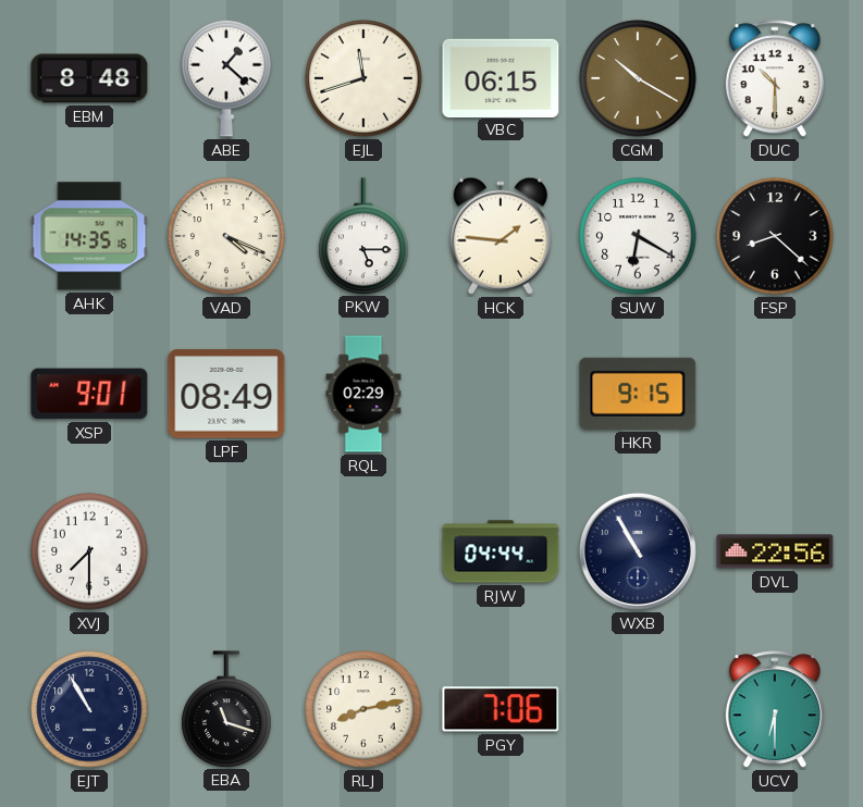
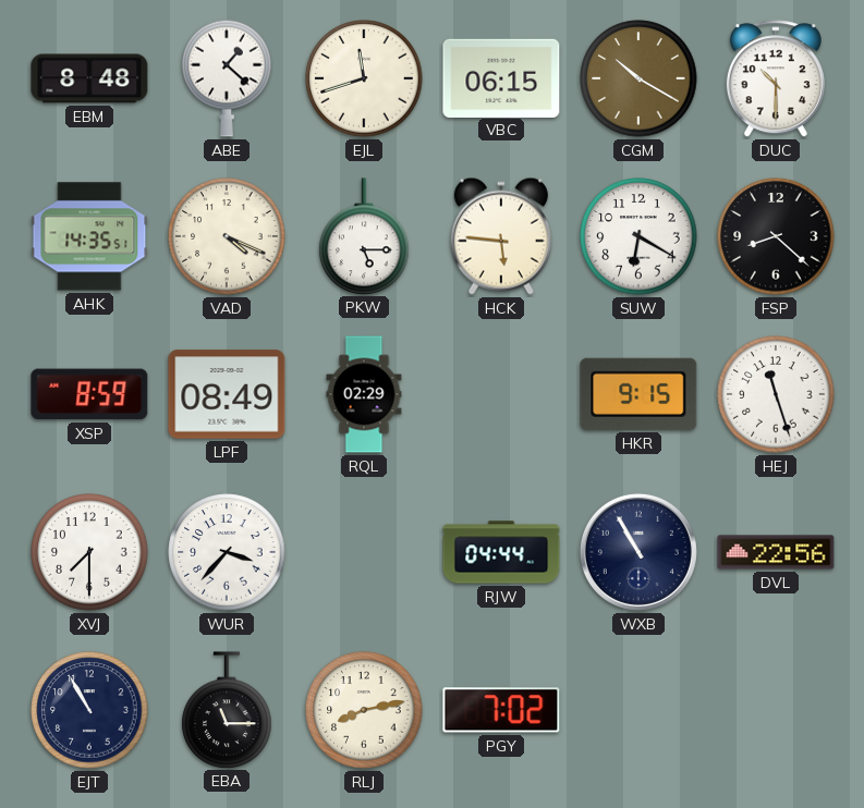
AHK: 14:35:16 -> 14:35:51
HCK: 1:46 -> 5:46
XSP: 9:01 -> 8:59
HEJ: none -> 11:27
WUR: none -> 3:37
EBA: 11:18 -> 11:15
PGY: 7:06 -> 7:02
UCV: 6:30 -> none
